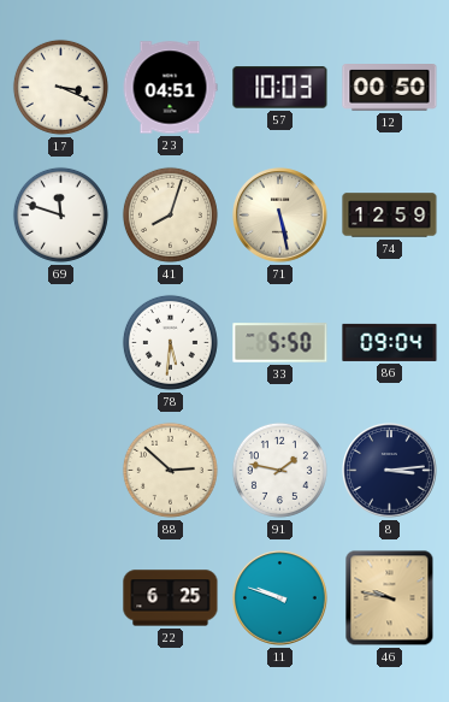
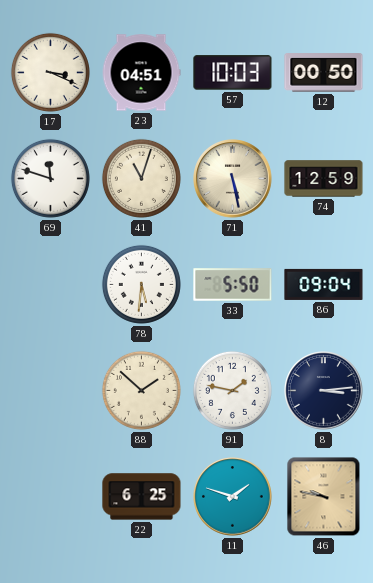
41: 8:03 -> 11:03
88: 2:52 -> 1:52
11: 9:48 -> 1:48
